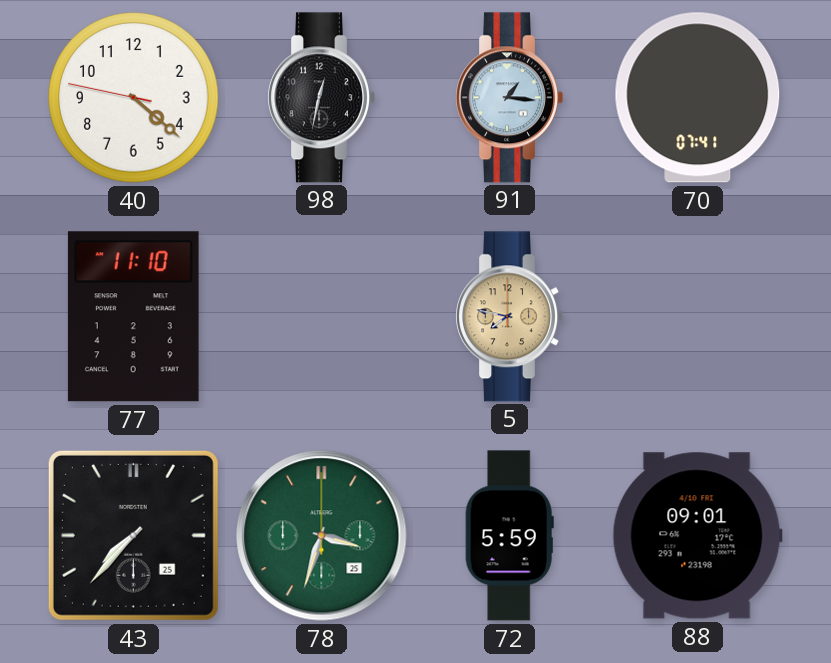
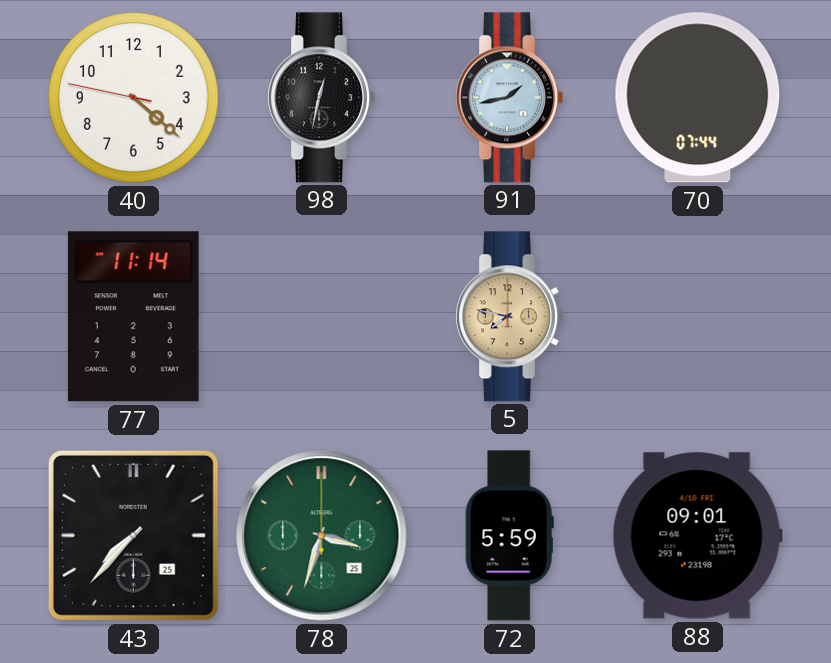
91: 1:16 -> 1:43
70: 07:41 -> 07:44
77: 11:10 -> 11:14
